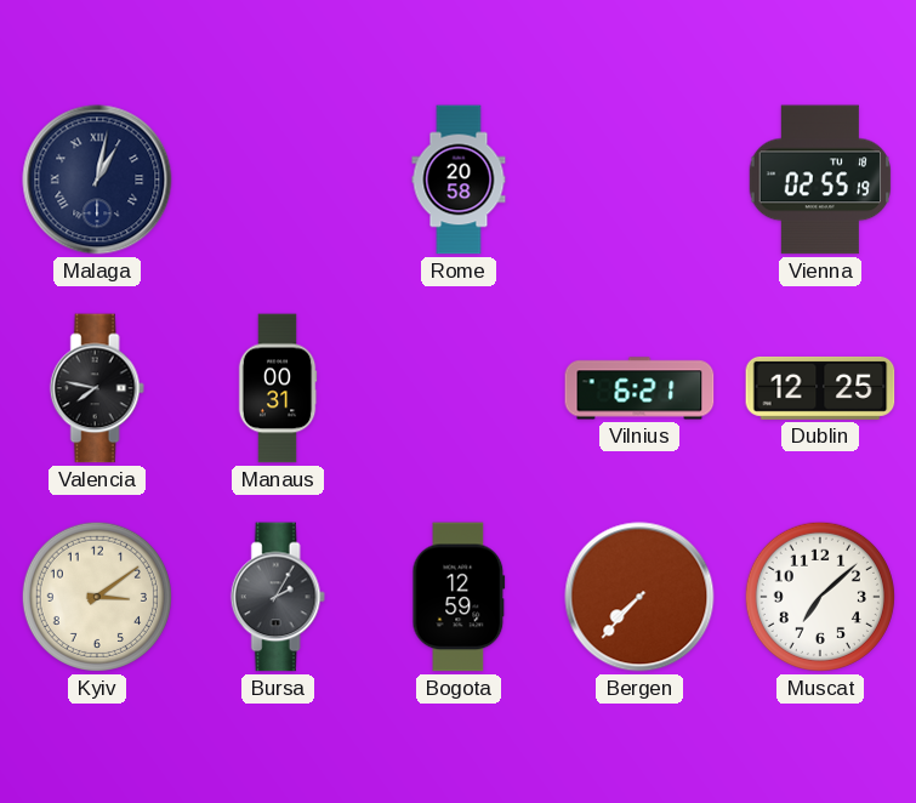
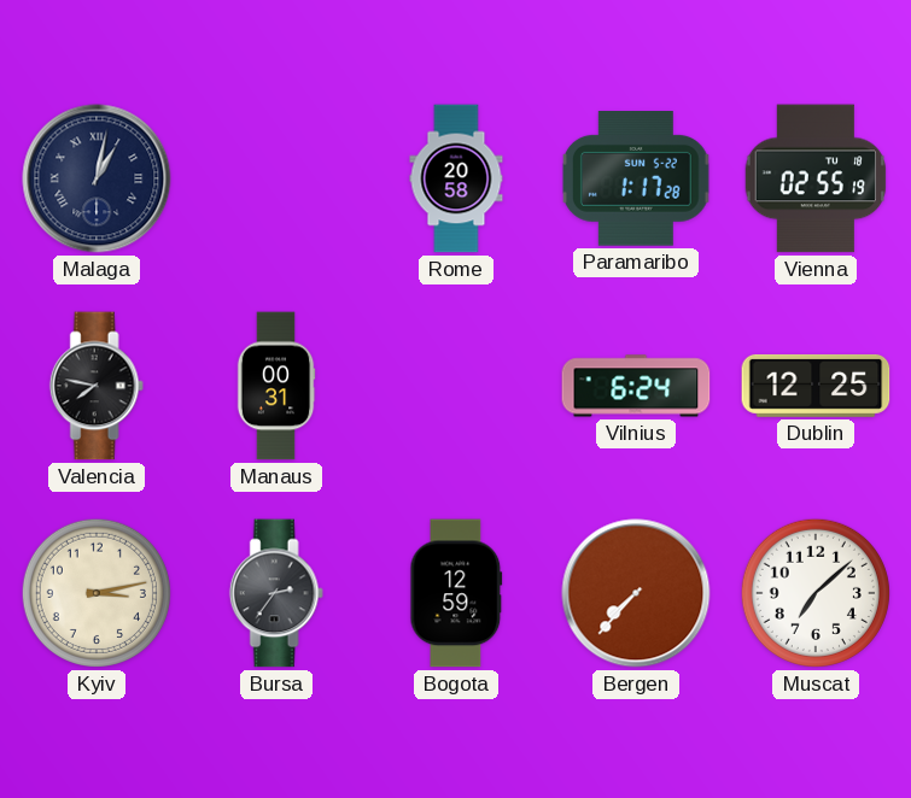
Paramaribo: none -> 1:17
Vilnius: 6:21 -> 6:24
Kyiv: 3:09 -> 3:13
Bursa: 2:05 -> 2:36
